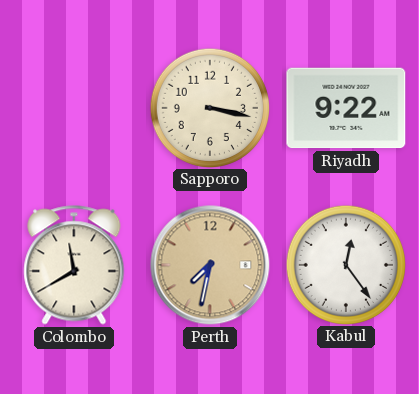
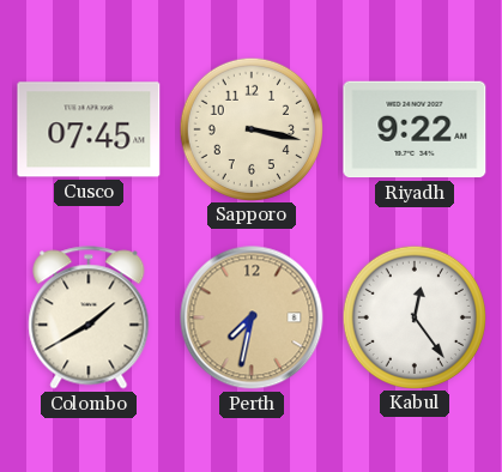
Cusco: none -> 07:45
Colombo: 11:40 -> 1:40
